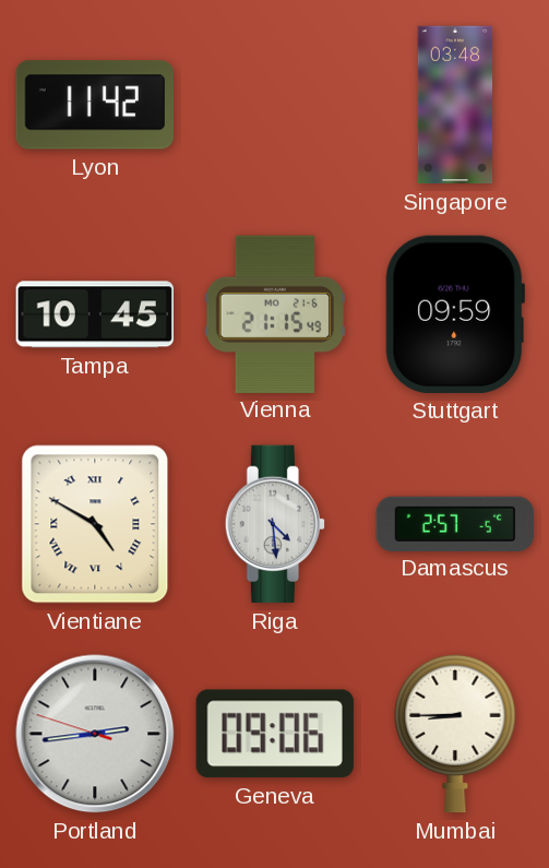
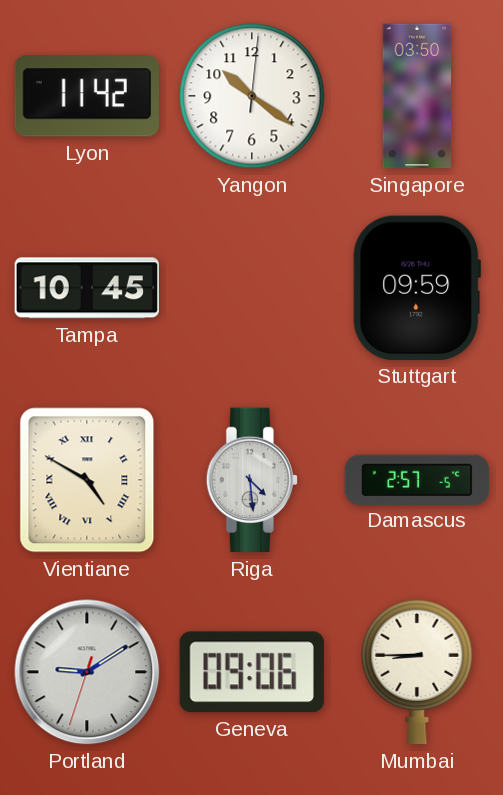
Yangon: none -> 10:21
Singapore: 03:48 -> 03:50
Vienna: 21:15 -> none
Portland: 2:43 -> 9:09
